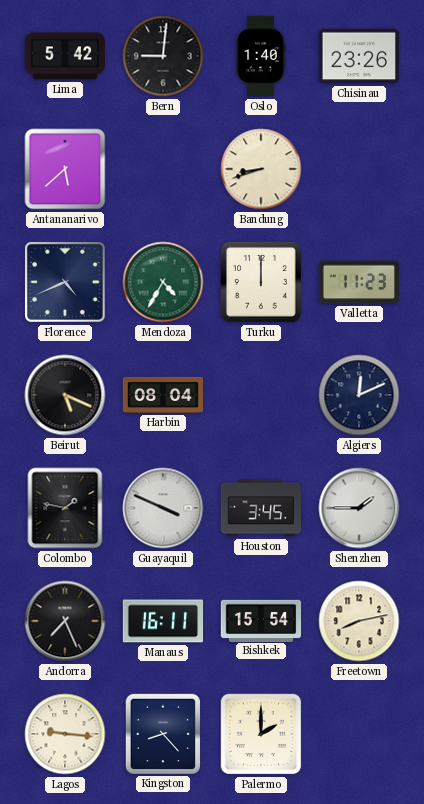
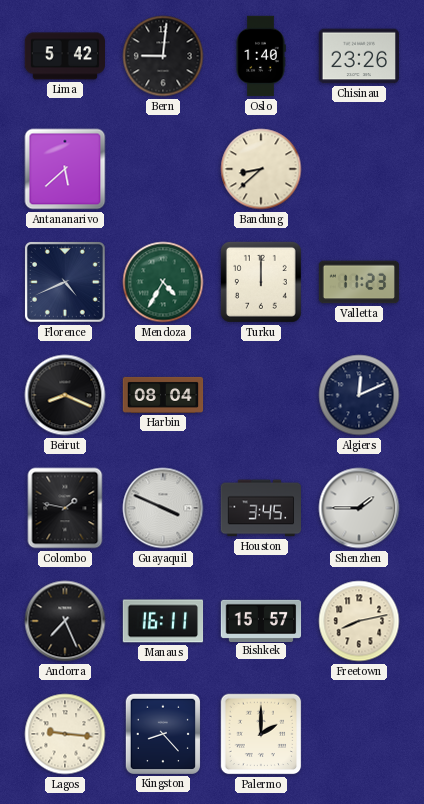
Bandung: 8:42 -> 8:38
Beirut: 5:19 -> 8:19
Bishkek: 15:54 -> 15:57
